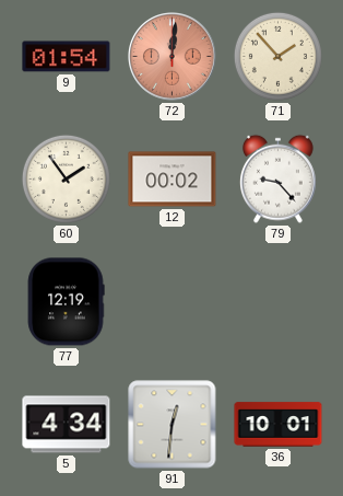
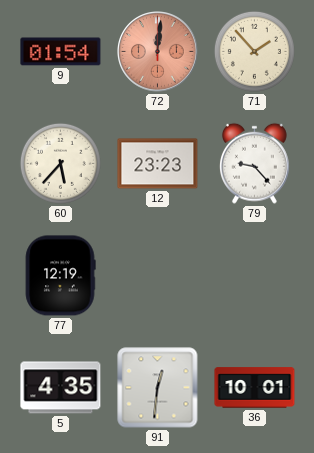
60: 1:54 -> 5:37
12: 00:02 -> 23:23
5: 4:34 -> 4:35
